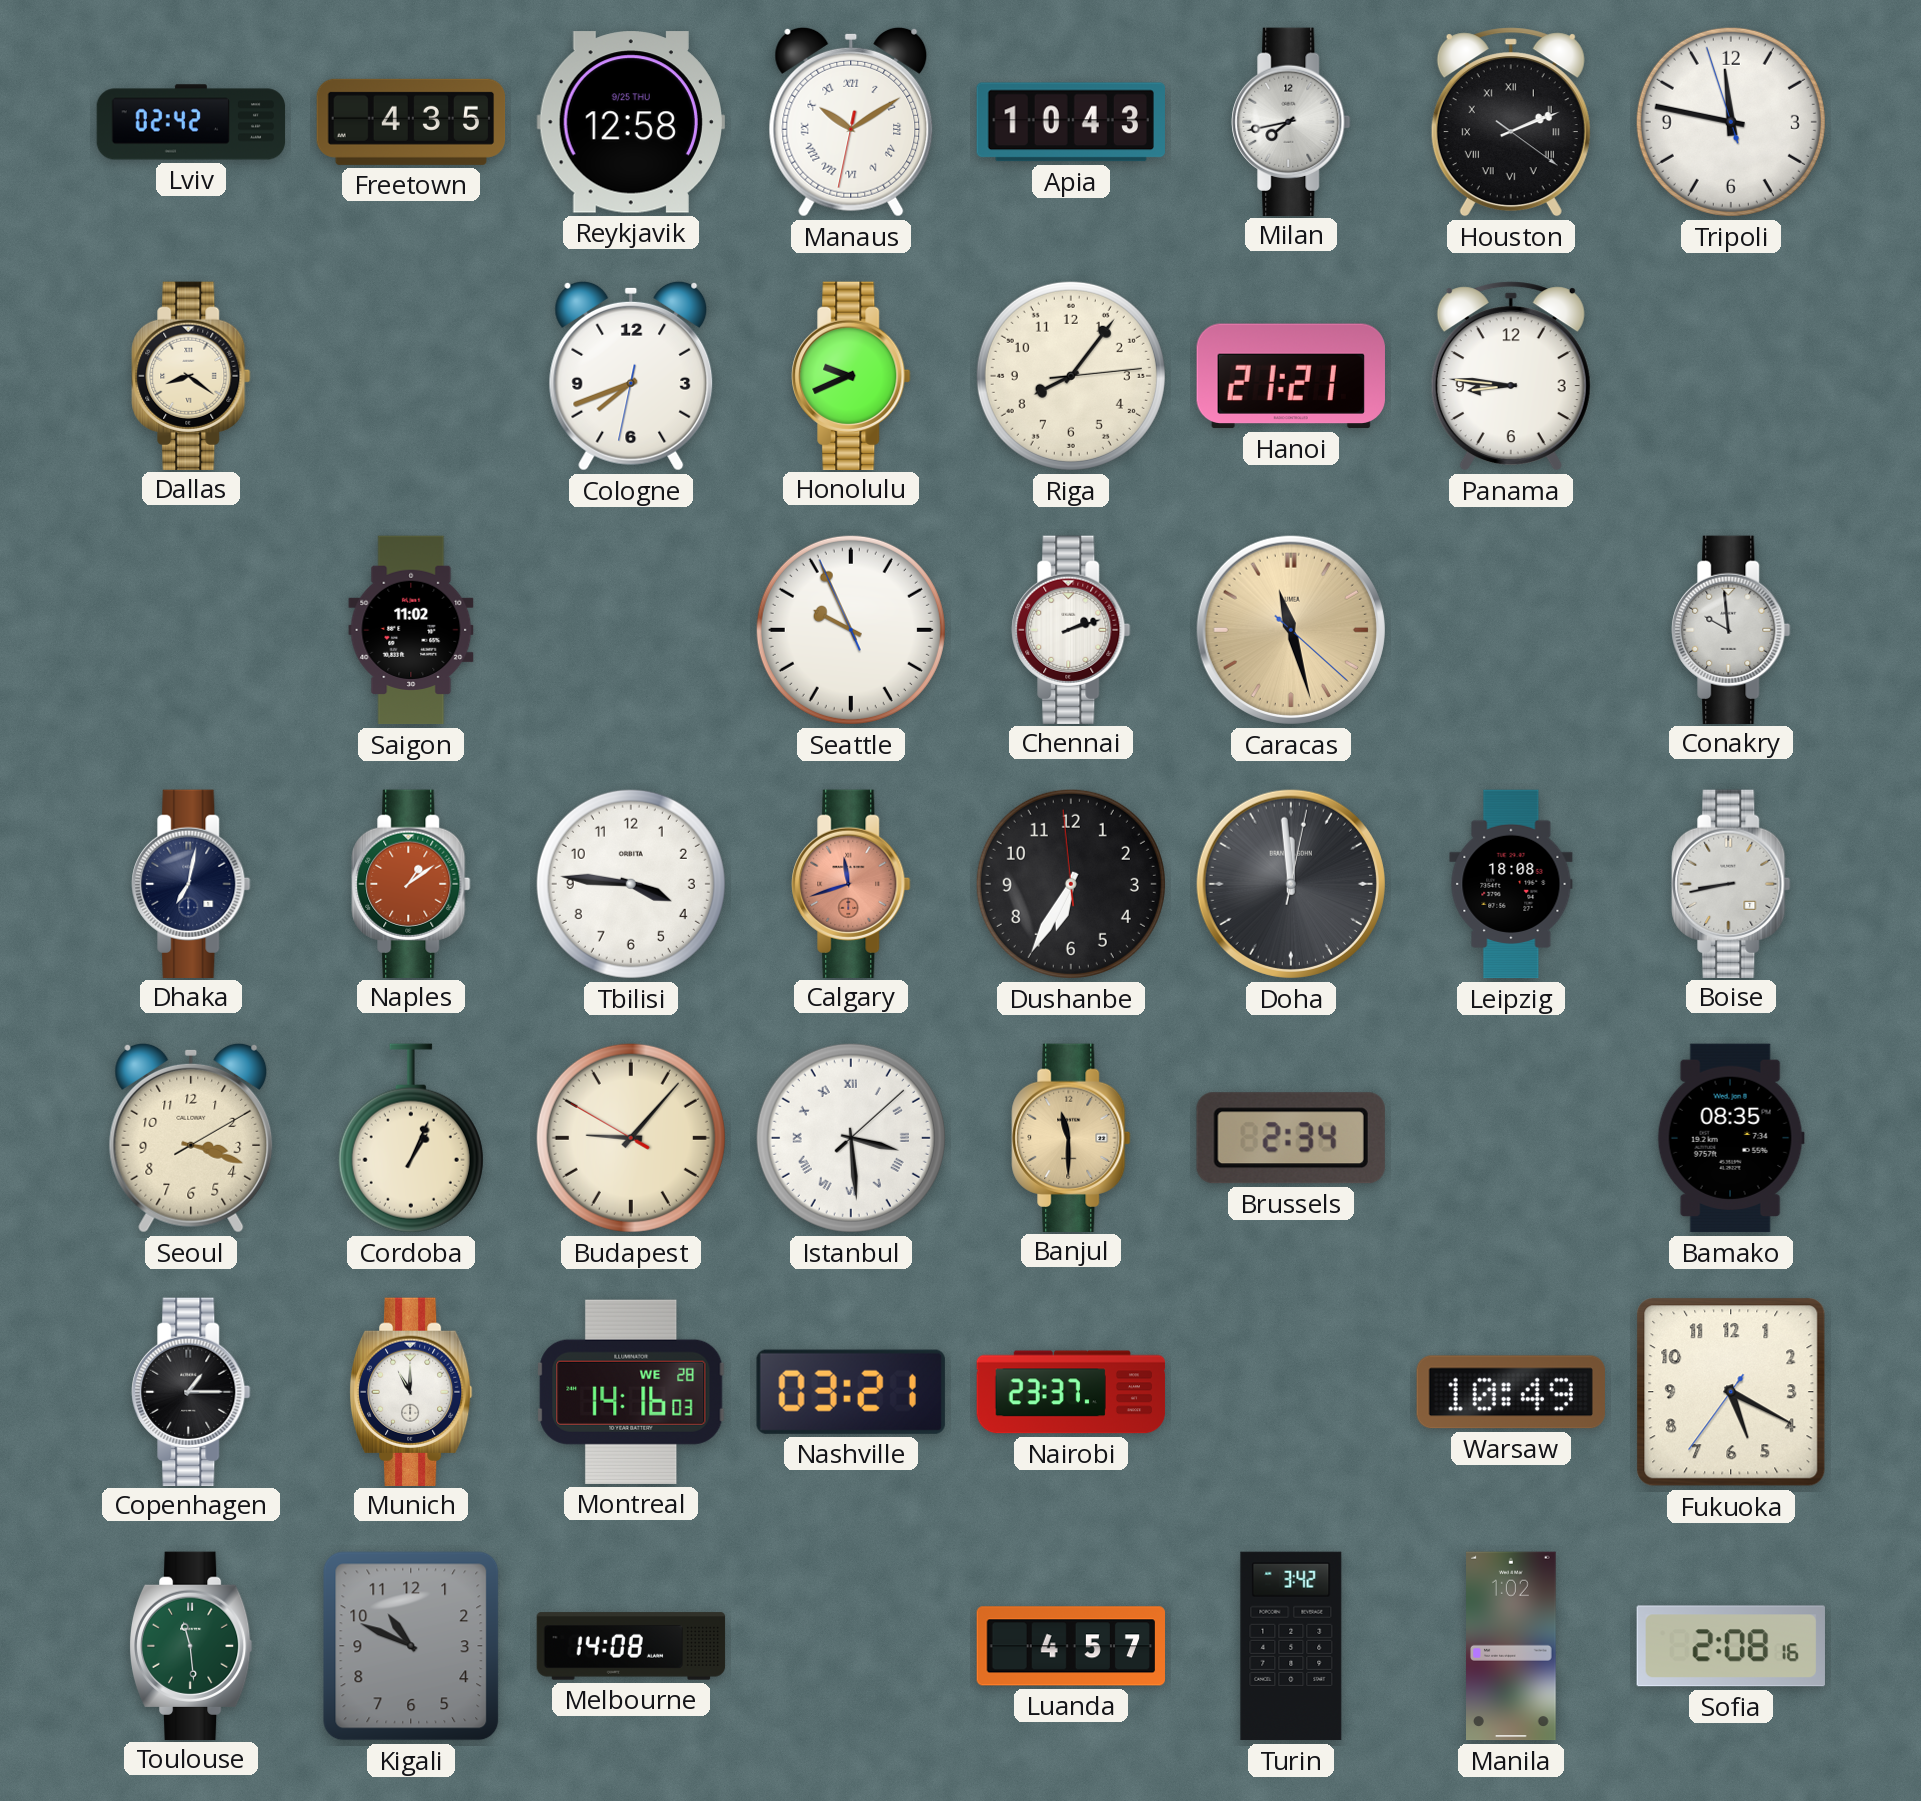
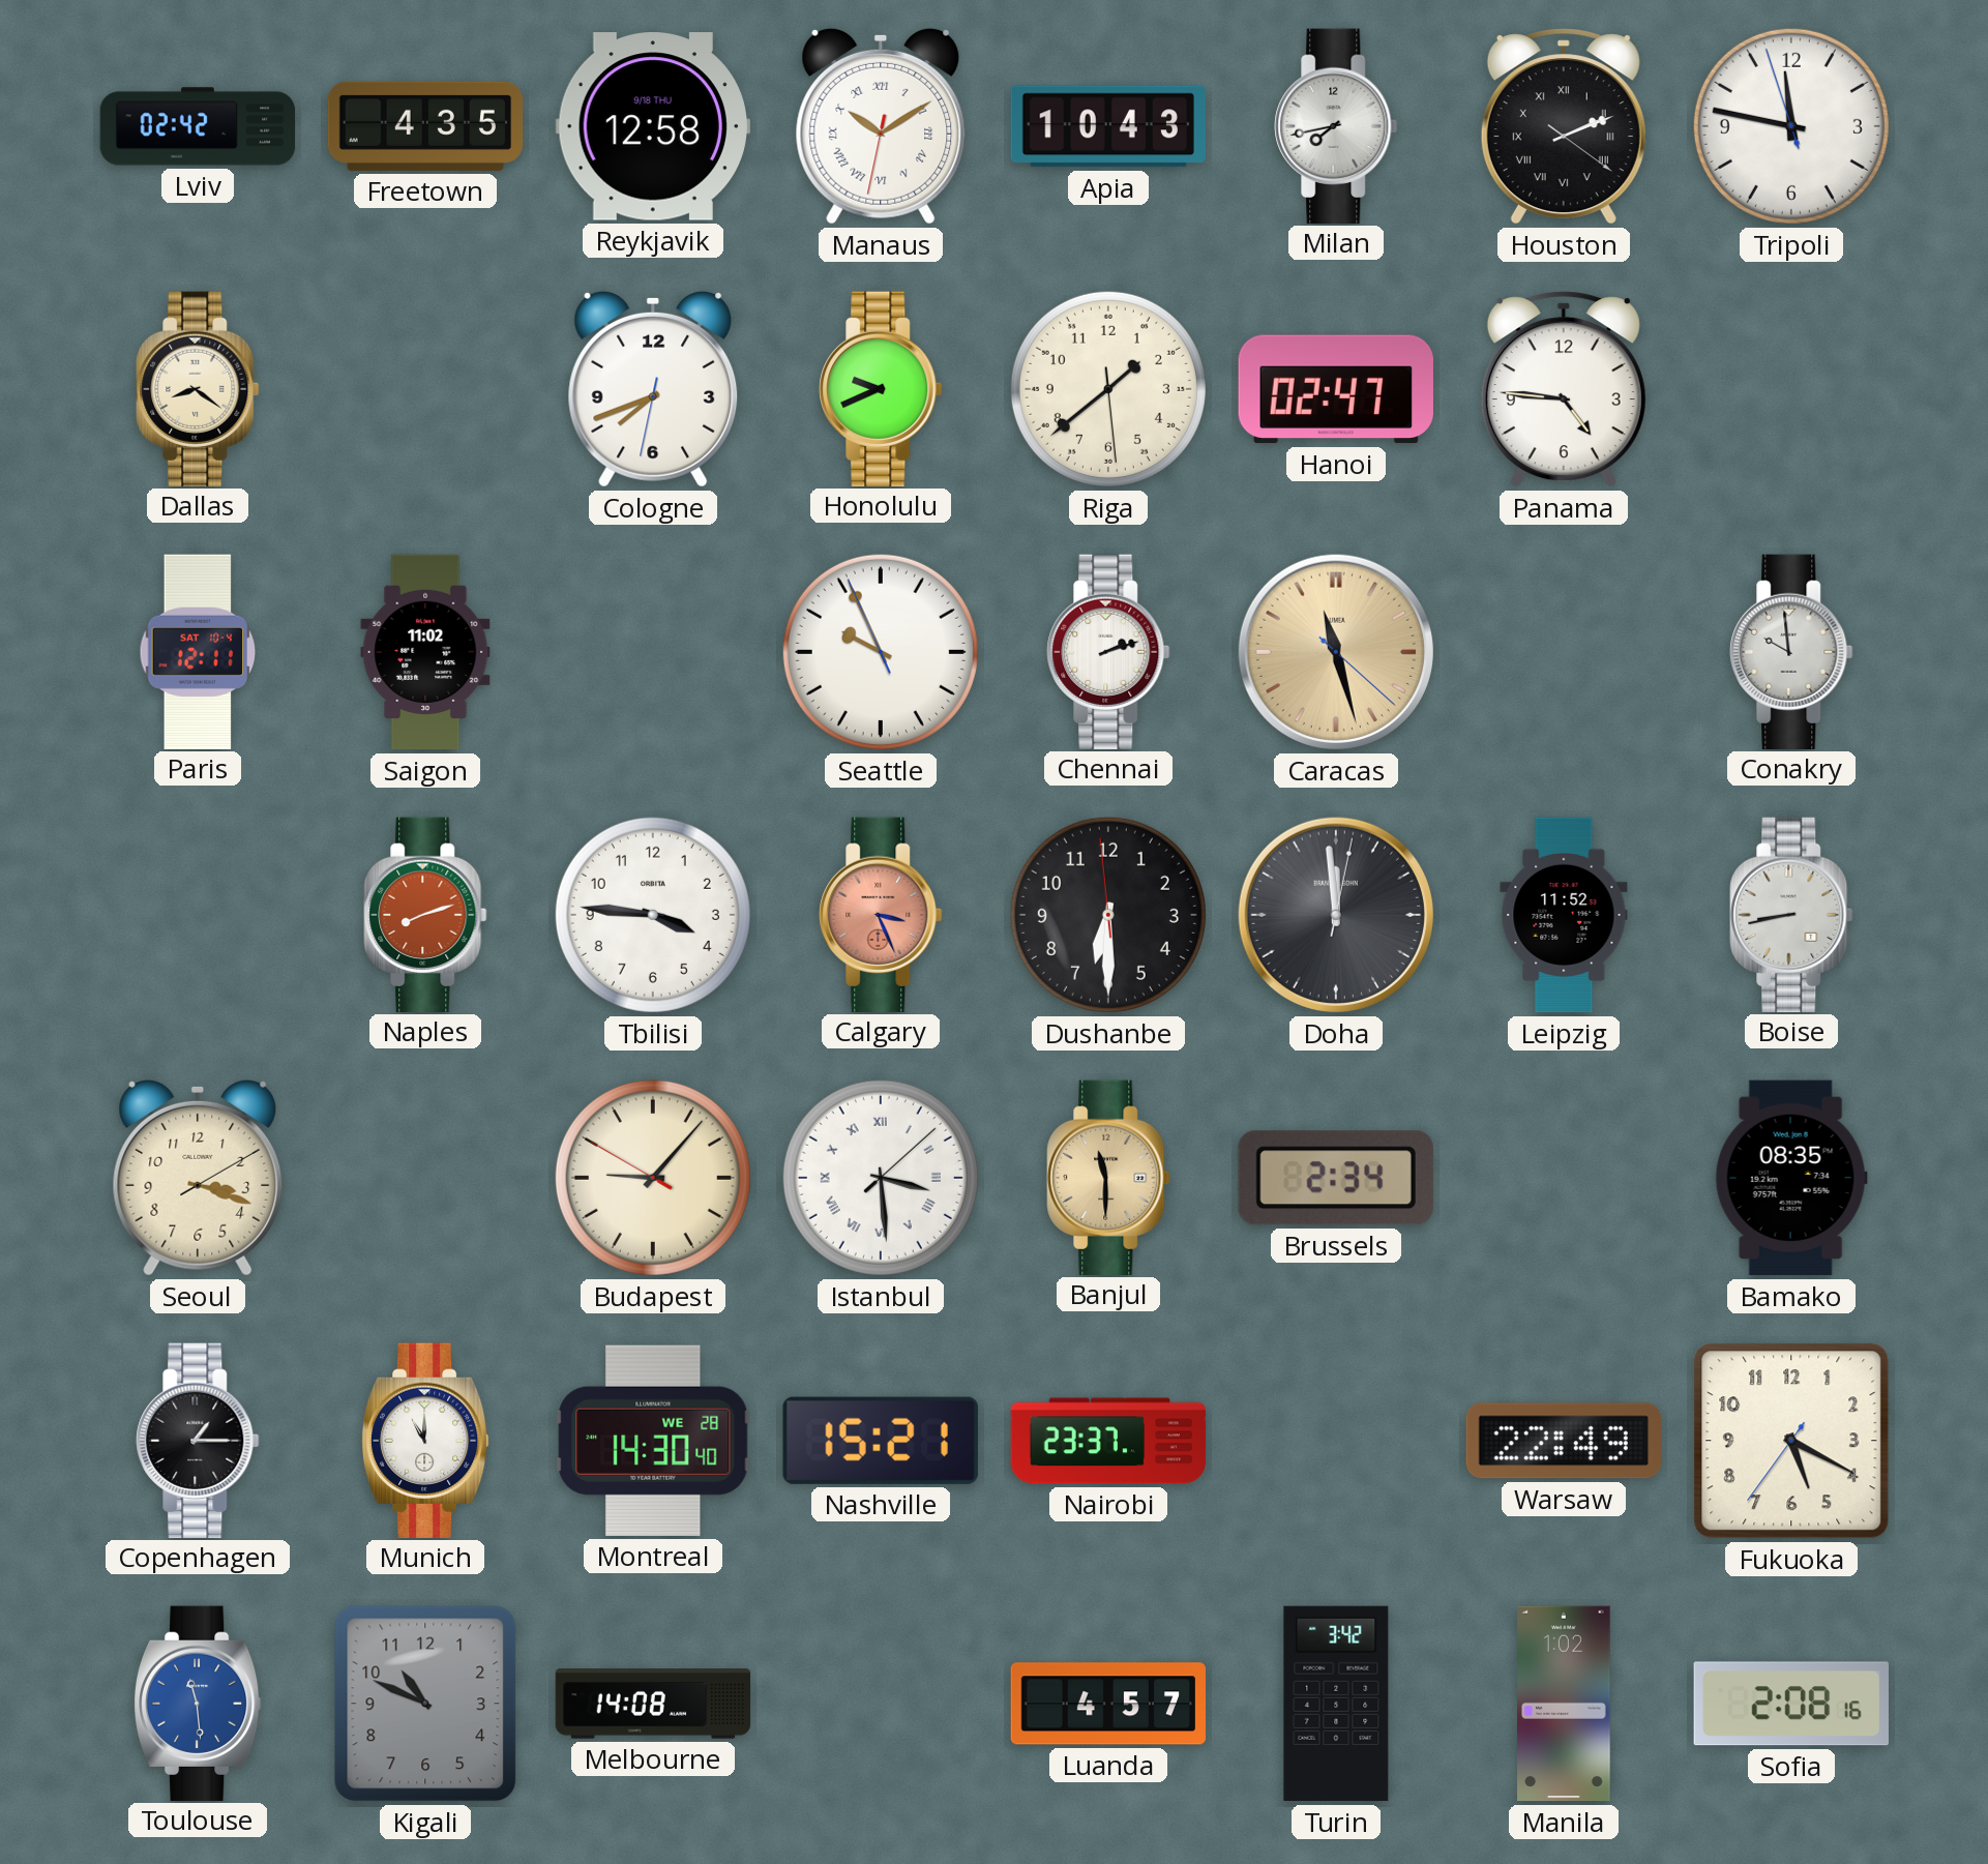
Reykjavik date: 9/25 THU -> 9/18 THU
Riga: 8:06 -> 1:38
Hanoi: 21:21 -> 02:47
Panama: 8:46 -> 4:46
Paris: none -> 12:11
Dhaka: 7:02 -> none
Naples: 1:09 -> 8:12
Calgary: 11:42 -> 3:26
Dushanbe: 6:34 -> 6:29
Leipzig: 18:08 -> 11:52
Cordoba: 1:04 -> none
Montreal: 14:16 -> 14:30
Nashville: 03:21 -> 15:21
Warsaw: 10:49 -> 22:49
Toulouse dial: green -> blue
